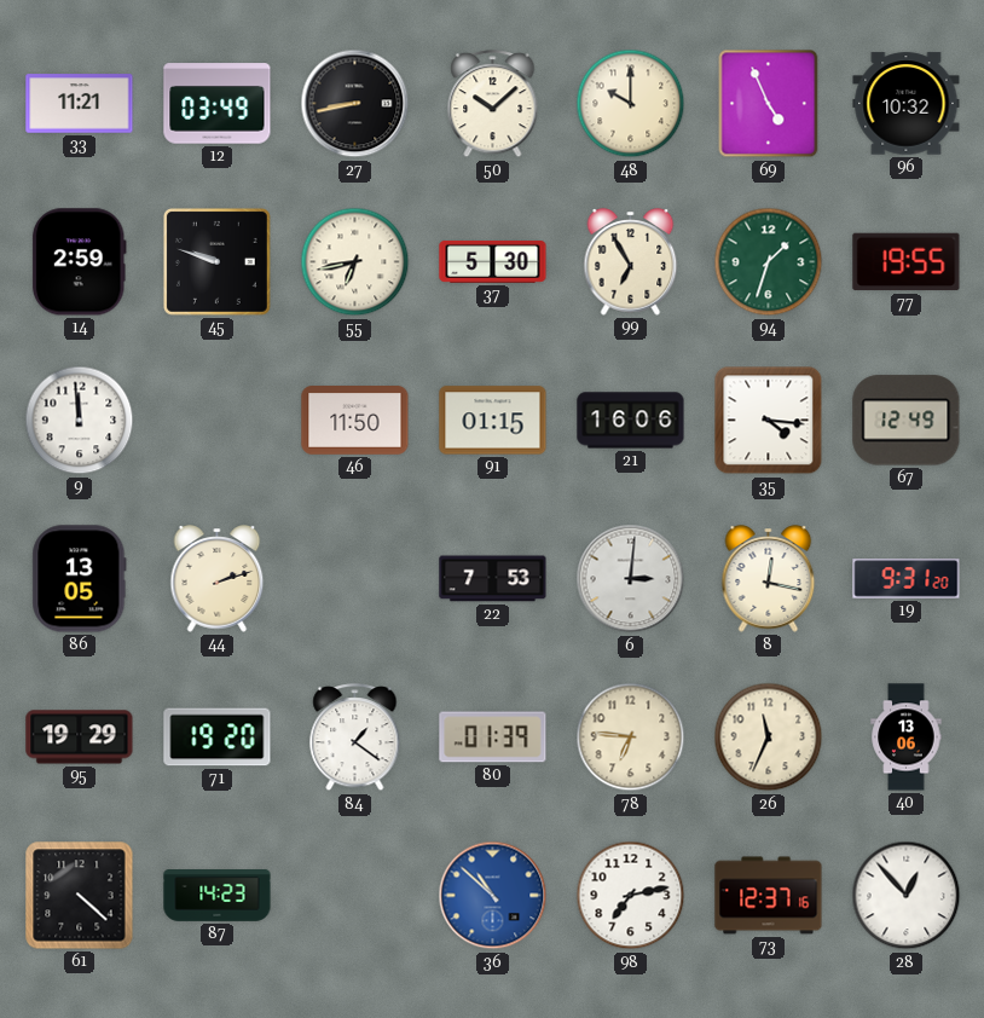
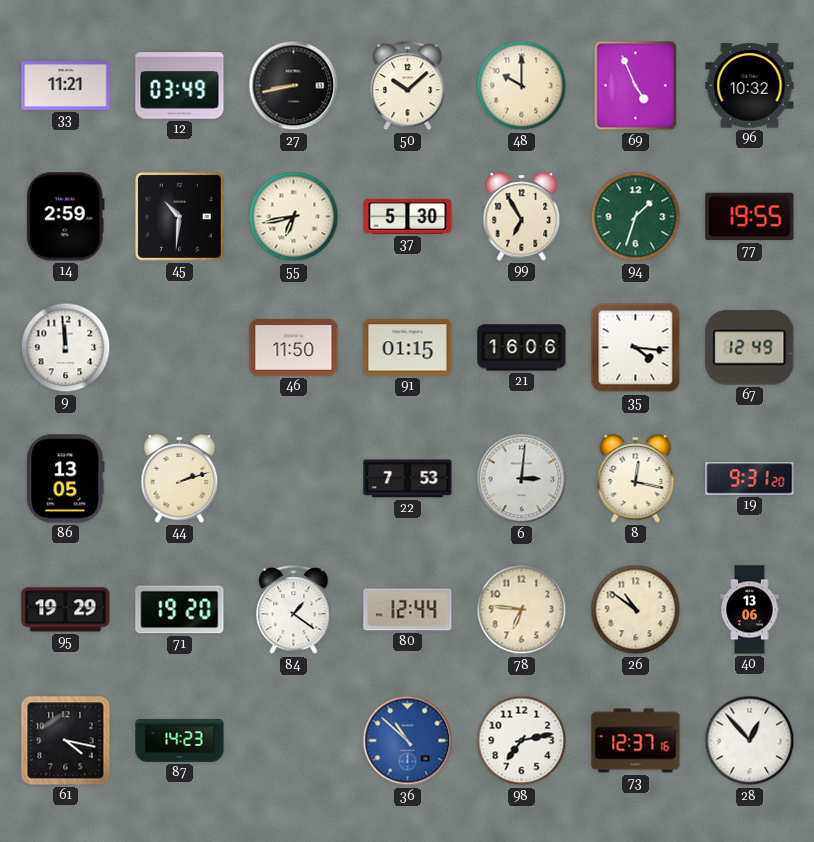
45: 9:48 -> 10:31
80: 01:39 -> 12:44
26: 11:34 -> 10:51
61: 4:22 -> 4:17
